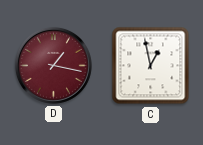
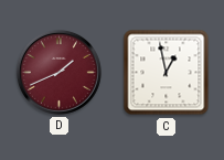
D: 1:17 -> 1:41
